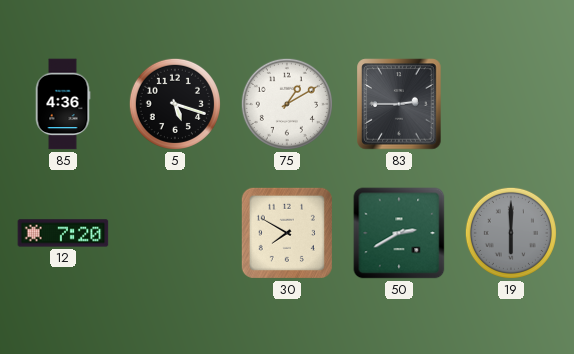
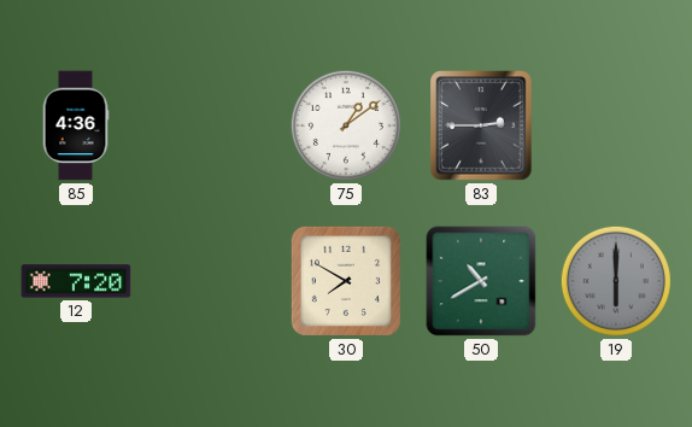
5: 5:18 -> none
75: 1:10 -> 1:09
50: 2:40 -> 10:40
